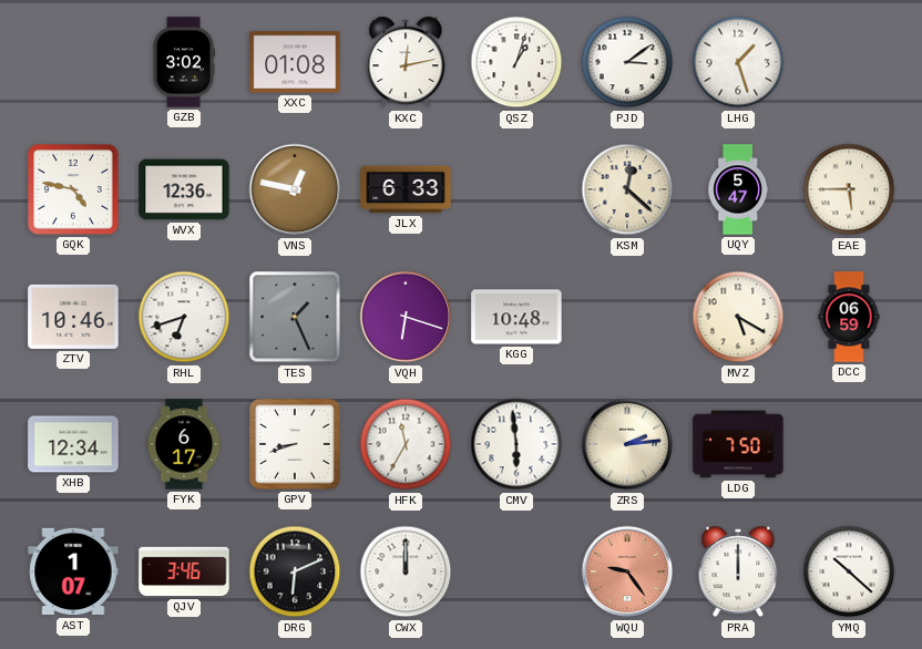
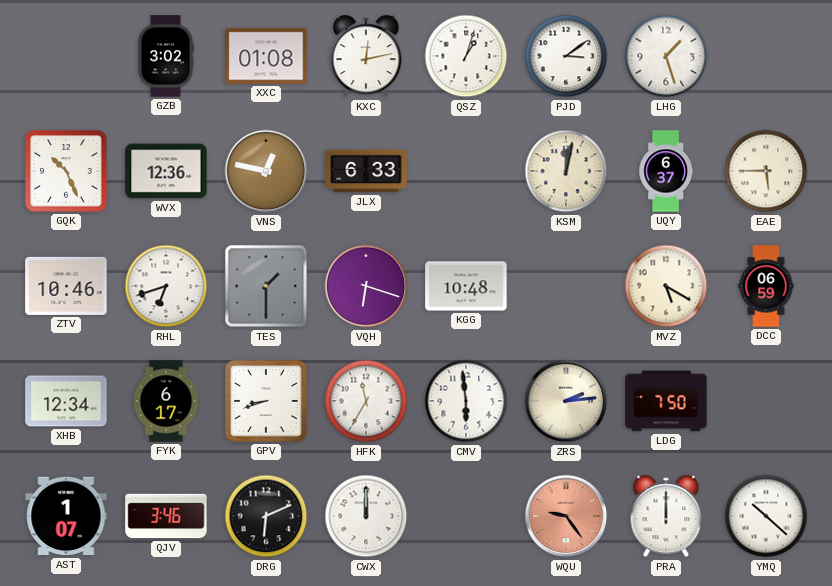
GQK: 4:47 -> 10:26
KSM: 12:22 -> 12:02
UQY: 5:47 -> 6:37
TES: 1:26 -> 1:30
